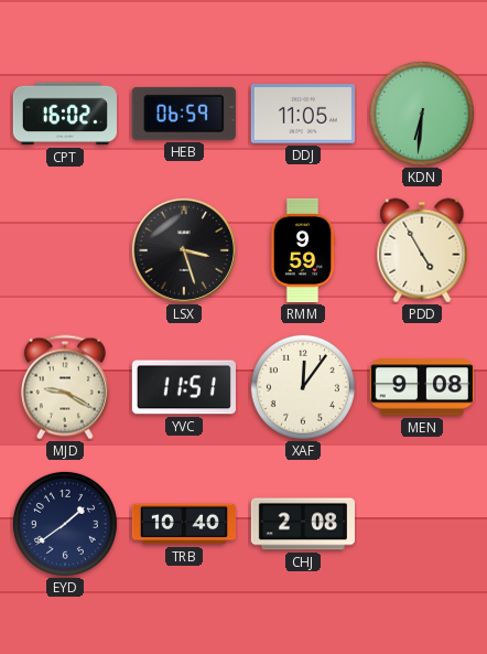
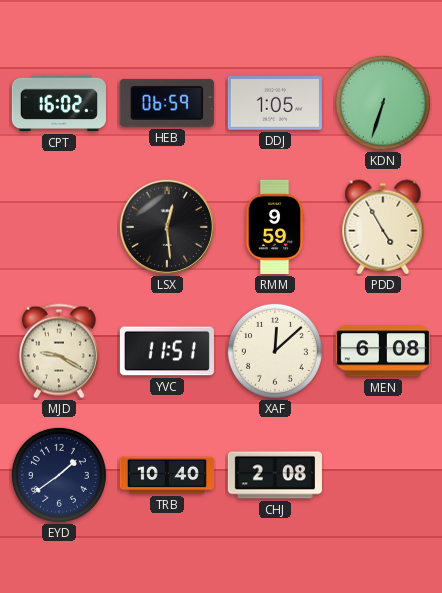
DDJ: 11:05 -> 1:05
KDN: 6:31 -> 6:33
LSX: 3:27 -> 12:29
XAF: 12:06 -> 12:08
MEN: 9:08 -> 6:08
